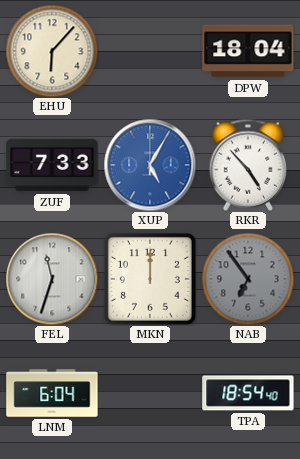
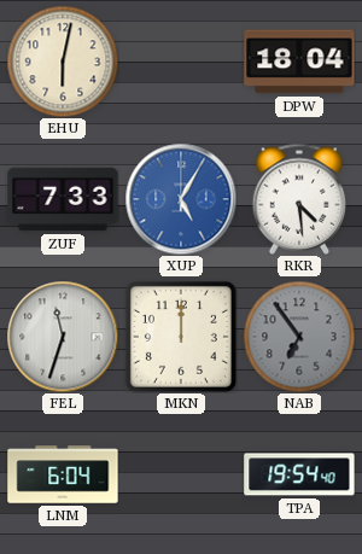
EHU: 6:07 -> 6:02
RKR: 4:53 -> 4:29
TPA: 18:54 -> 19:54
